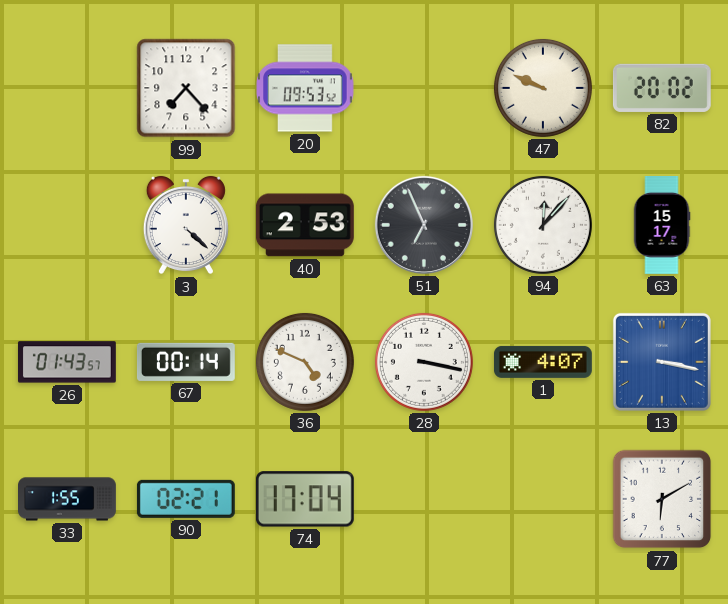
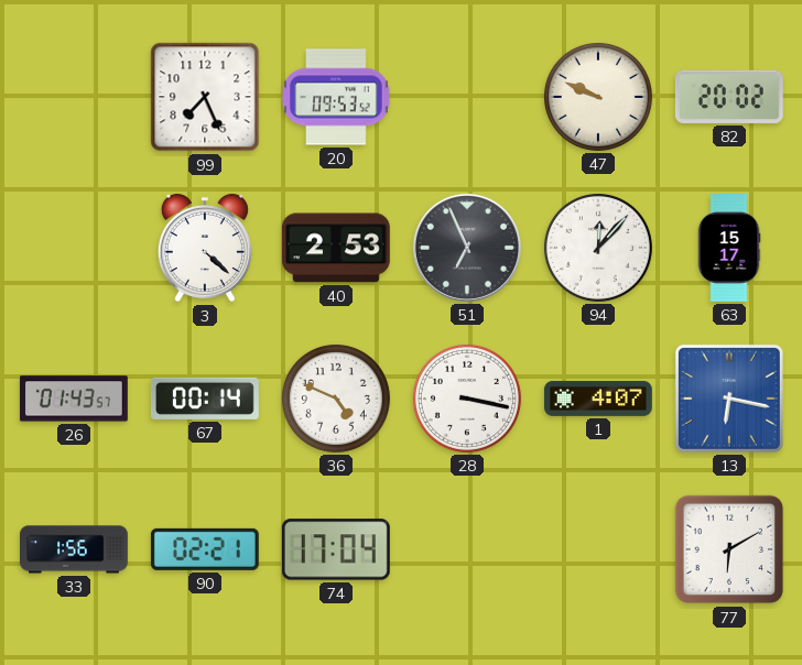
99: 7:23 -> 7:26
13: 3:17 -> 6:17
33: 1:55 -> 1:56
